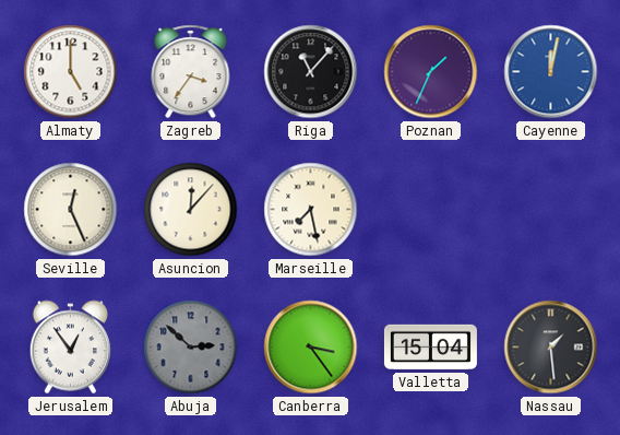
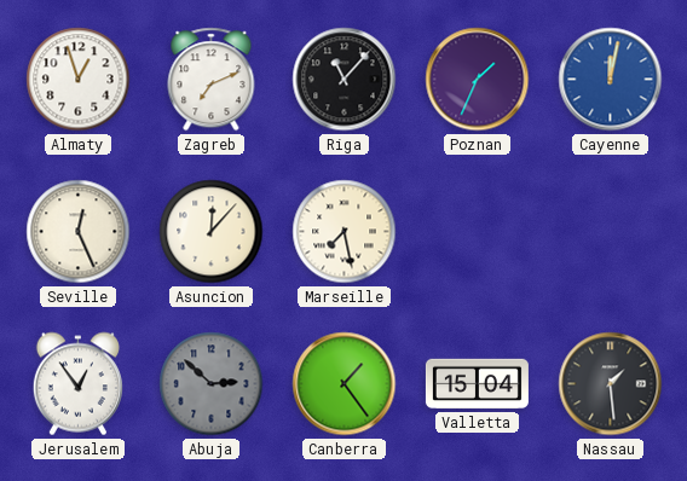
Almaty: 5:00 -> 12:57
Zagreb: 3:36 -> 7:11
Canberra: 3:24 -> 1:24
